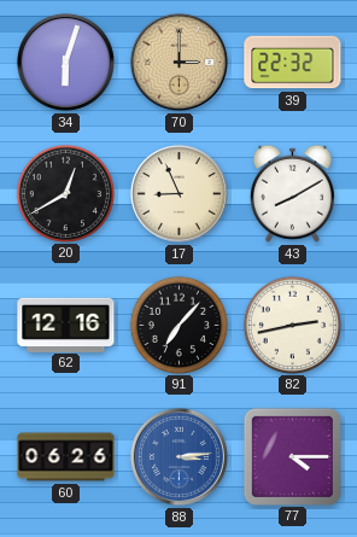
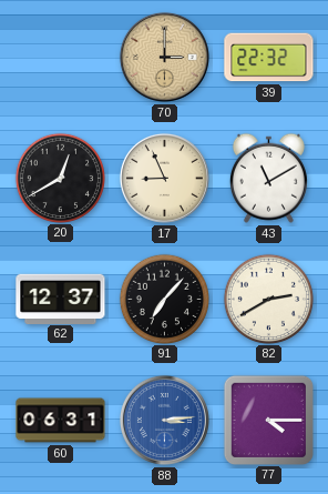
34: 6:03 -> none
43: 8:10 -> 11:10
62: 12:16 -> 12:37
82: 2:43 -> 2:40
60: 06:26 -> 06:31
